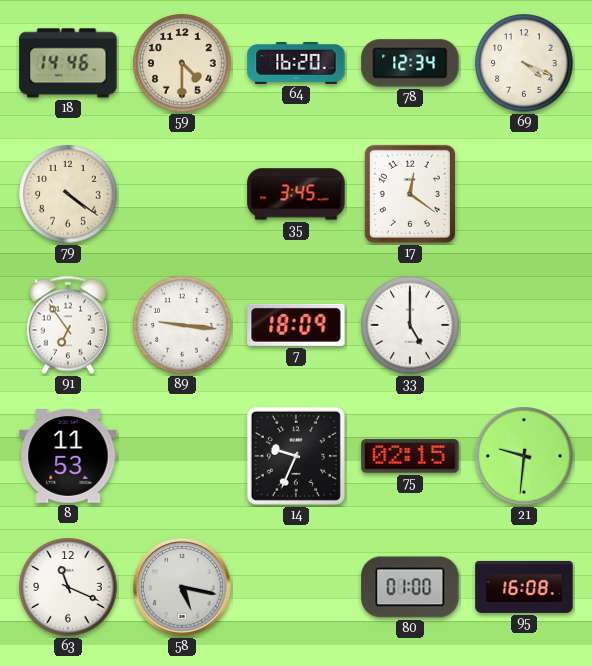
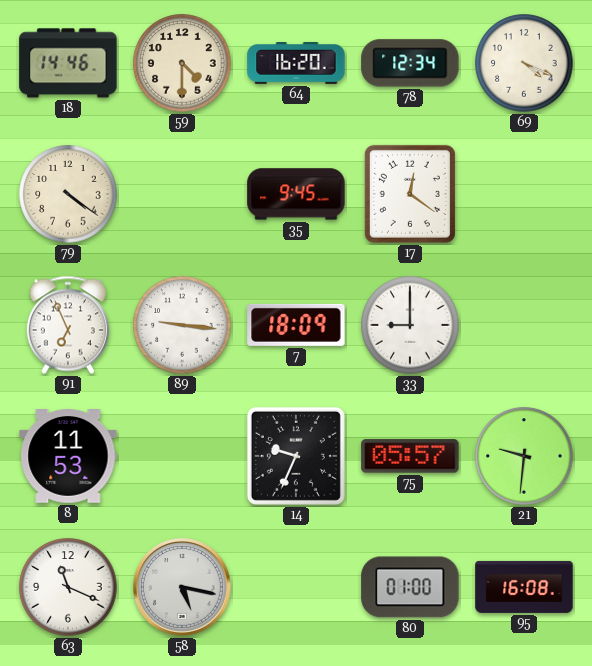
35: 3:45 -> 9:45
91: 6:54 -> 6:56
33: 5:00 -> 9:00
75: 02:15 -> 05:57
